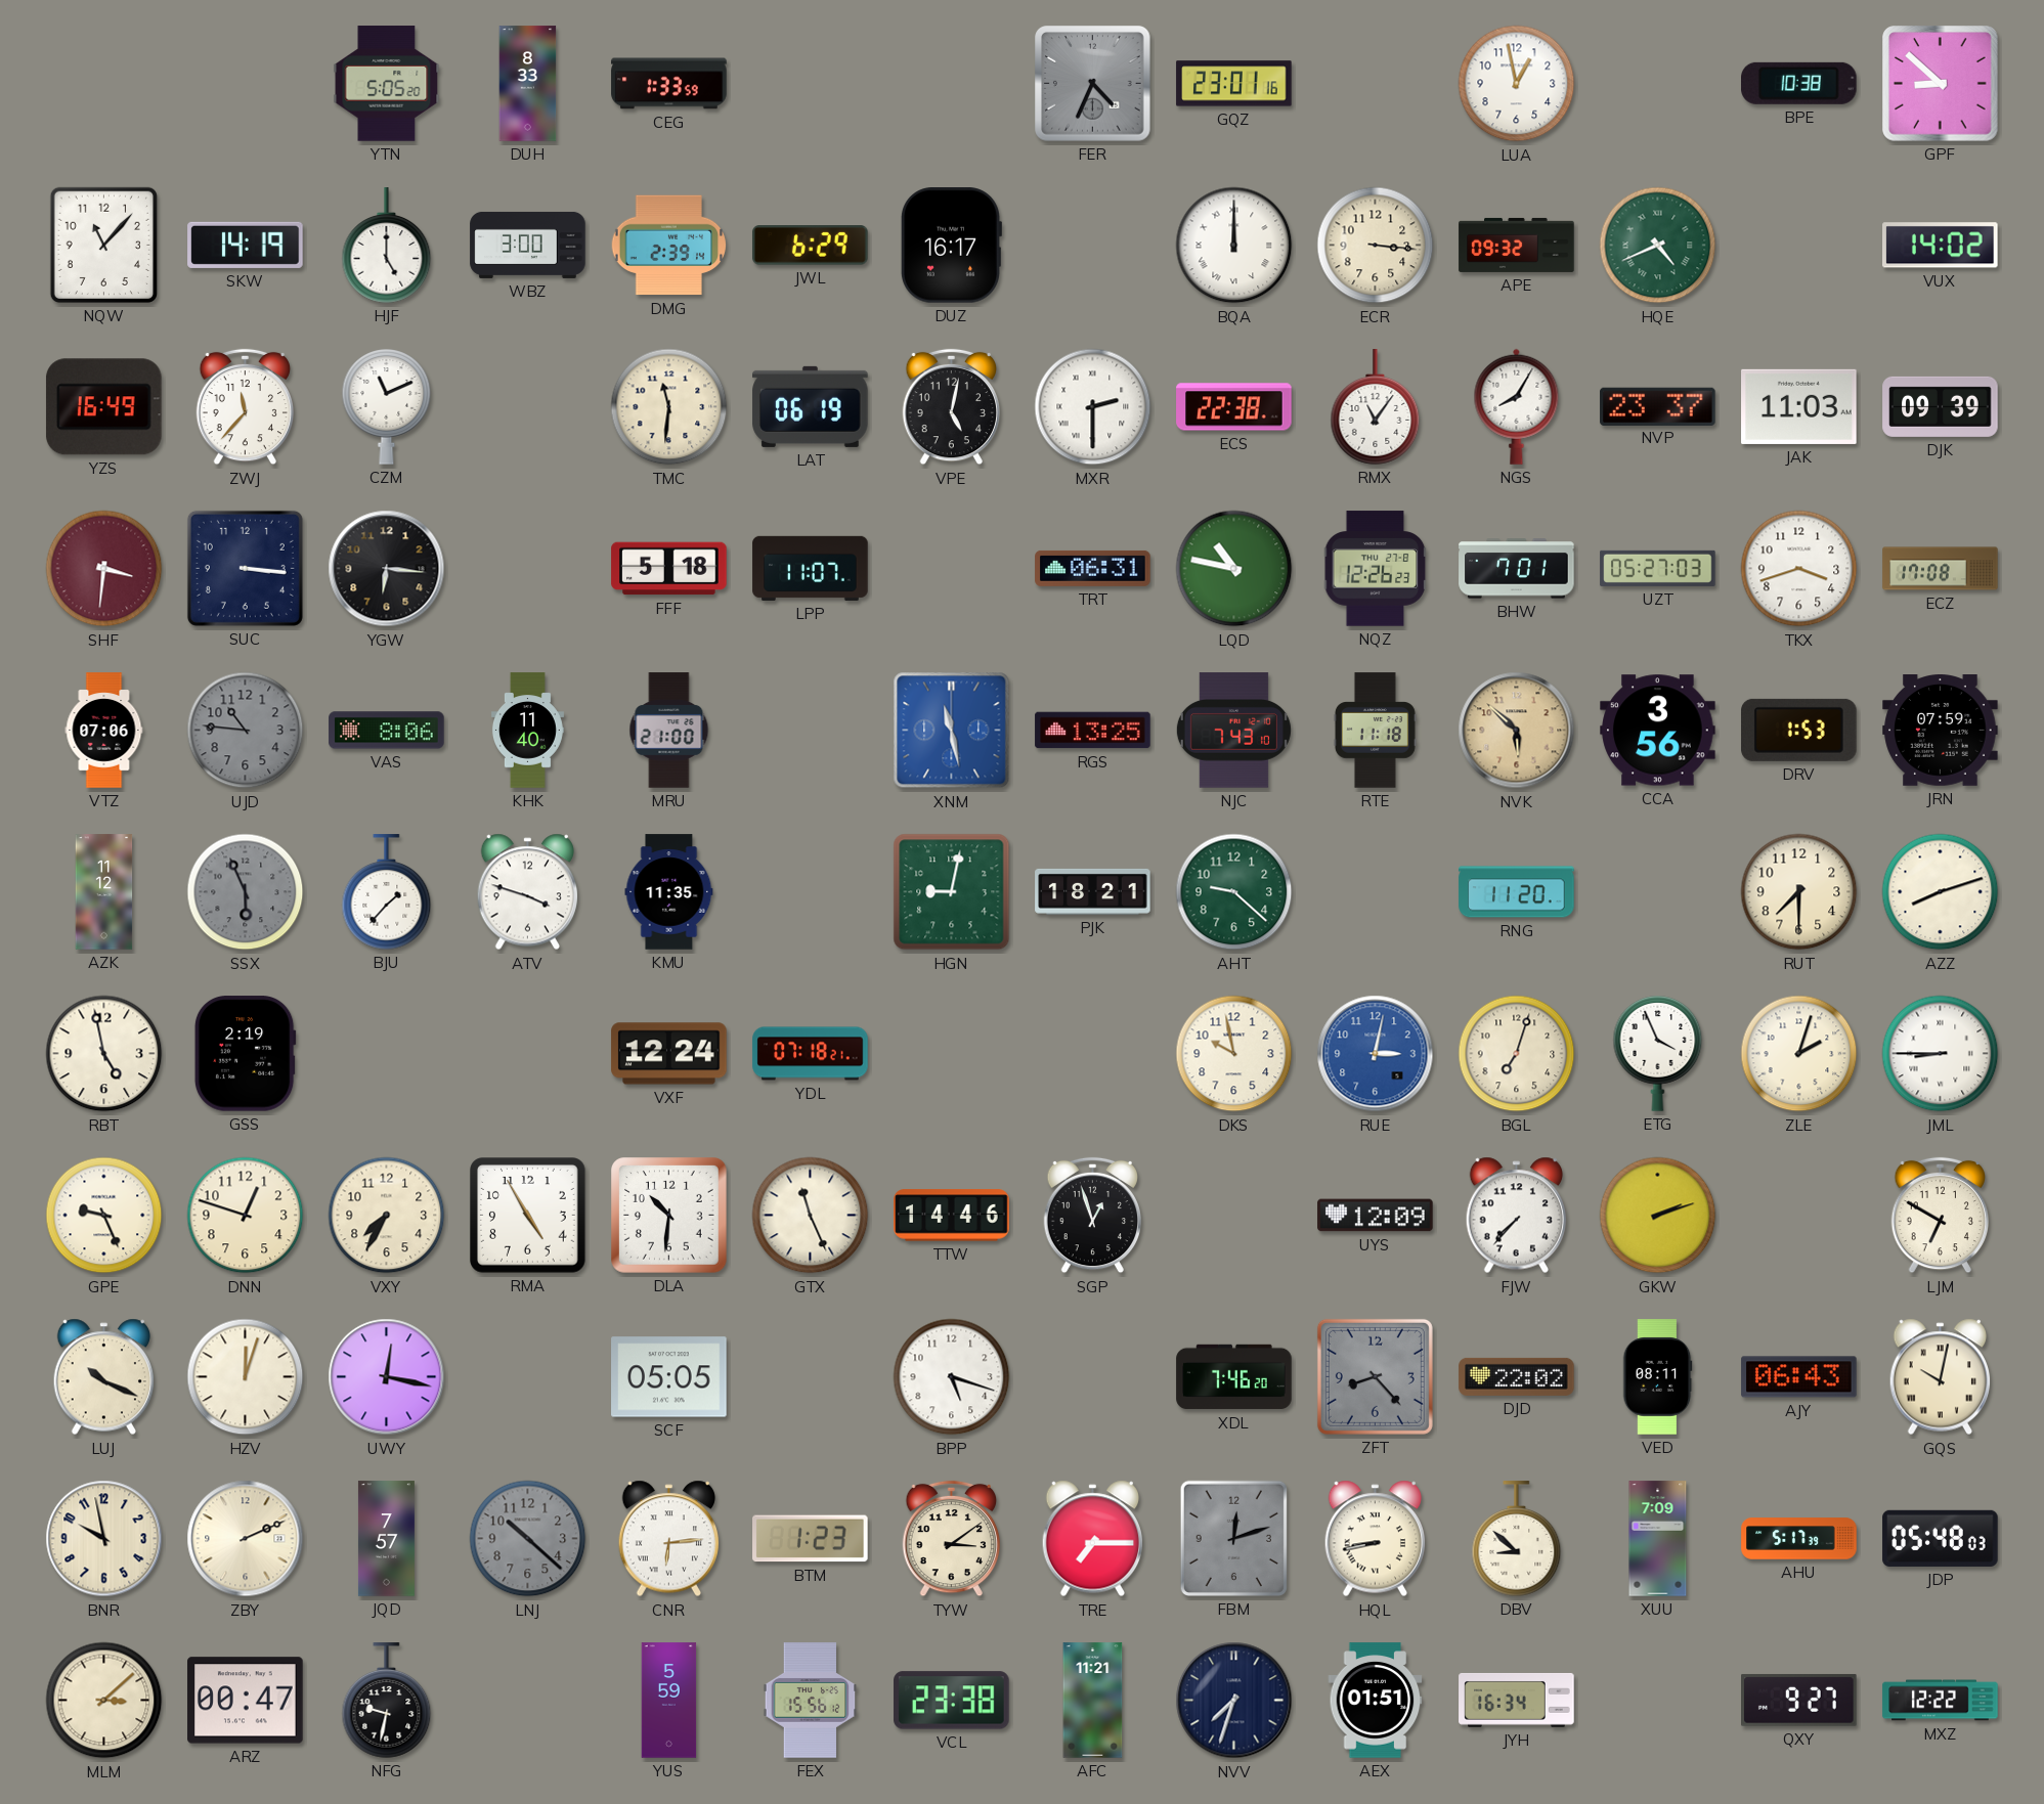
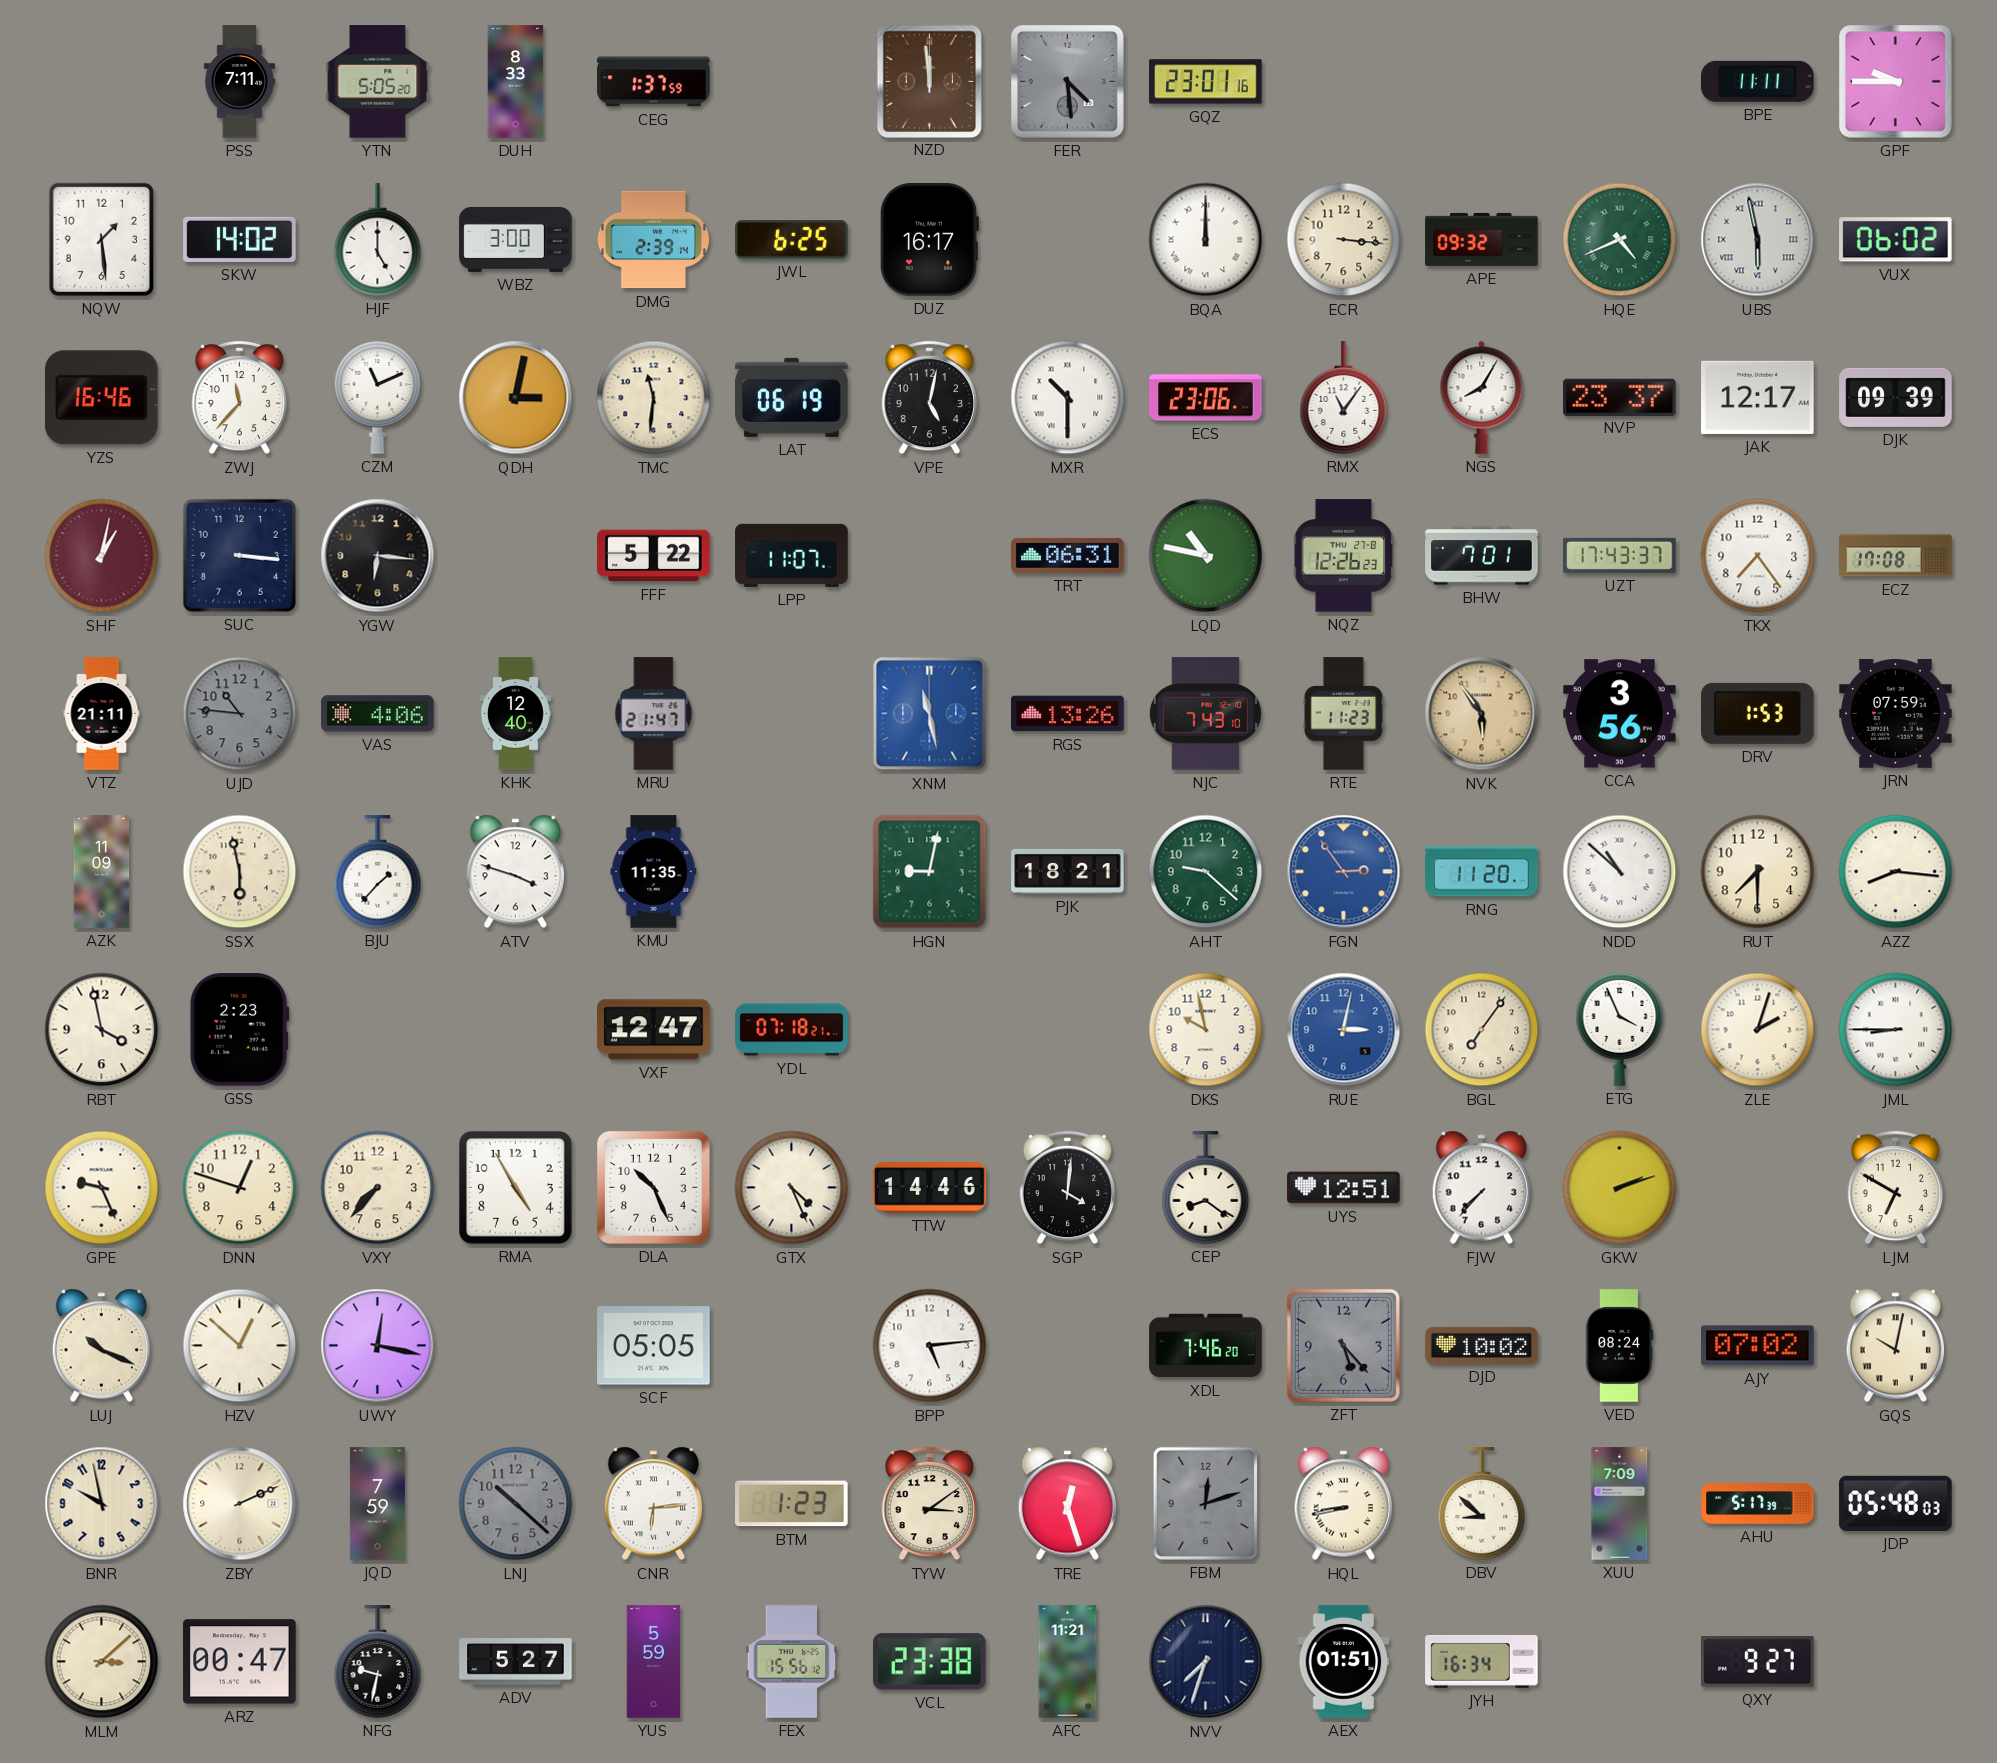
PSS: none -> 7:11
CEG: 1:33 -> 1:37
NZD: none -> 11:59
FER: 4:34 -> 4:29
LUA: 12:58 -> none
BPE: 10:38 -> 11:11
GPF: 8:52 -> 9:45
NQW: 11:07 -> 1:29
SKW: 14:19 -> 14:02
JWL: 6:29 -> 6:25
UBS: none -> 5:58
VUX: 14:02 -> 06:02
YZS: 16:49 -> 16:46
QDH: none -> 3:02
MXR: 2:30 -> 10:30
ECS: 22:38 -> 23:06
JAK: 11:03 -> 12:17
SHF: 3:31 -> 1:02
FFF: 5:18 -> 5:22
UZT: 05:27 -> 17:43
TKX: 3:42 -> 7:24
VTZ: 07:06 -> 21:11
VAS: 8:06 -> 4:06
KHK: 11:40 -> 12:40
MRU: 21:00 -> 21:47
RGS: 13:25 -> 13:26
RTE: 11:18 -> 11:23
NVK: 5:52 -> 5:54
AZK: 11:12 -> 11:09
SSX: 5:56 -> 5:58
SSX dial: grey -> cream
FGN: none -> 2:54
NDD: none -> 10:52
AZZ: 8:12 -> 8:16
RBT: 4:58 -> 3:58
GSS: 2:19 -> 2:23
VXF: 12:24 -> 12:47
BGL: 7:03 -> 7:06
VXY: 7:35 -> 7:37
DLA: 10:31 -> 10:26
GTX: 11:26 -> 4:26
SGP: 12:57 -> 4:01
CEP: none -> 8:21
UYS: 12:09 -> 12:51
HZV: 12:03 -> 12:52
BPP: 5:18 -> 5:14
ZFT: 8:23 -> 5:23
DJD: 22:02 -> 10:02
VED: 08:11 -> 08:24
AJY: 06:43 -> 07:02
JQD: 7:57 -> 7:59
TRE: 7:15 -> 12:27
ADV: none -> 5:27
MXZ: 12:22 -> none
